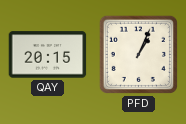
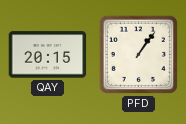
PFD: 1:04 -> 1:06
